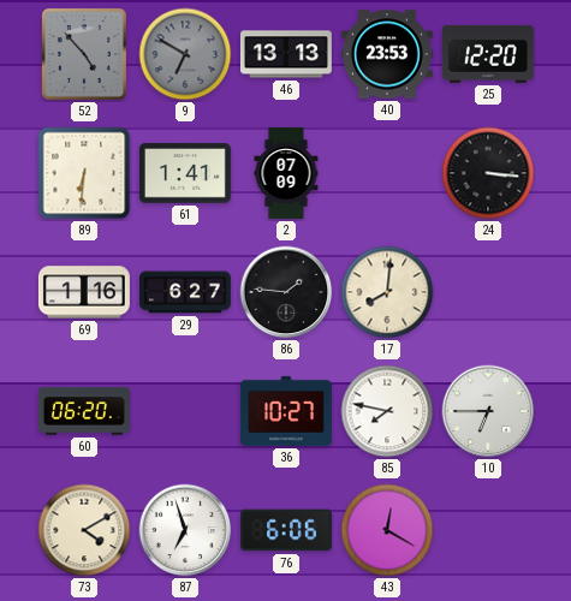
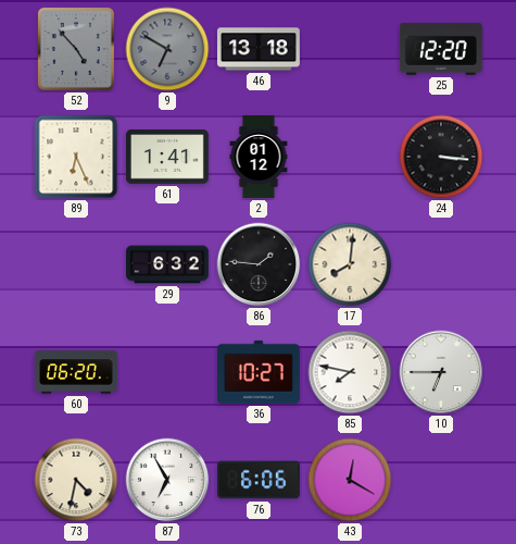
46: 13:13 -> 13:18
40: 23:53 -> none
89: 6:31 -> 6:26
2: 07:09 -> 01:12
69: 1:16 -> none
29: 6:27 -> 6:32
73: 4:10 -> 4:32
87: 6:57 -> 6:55
